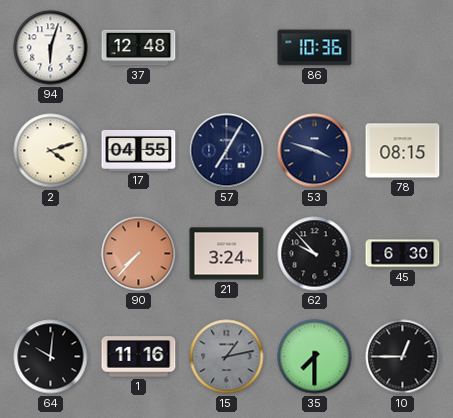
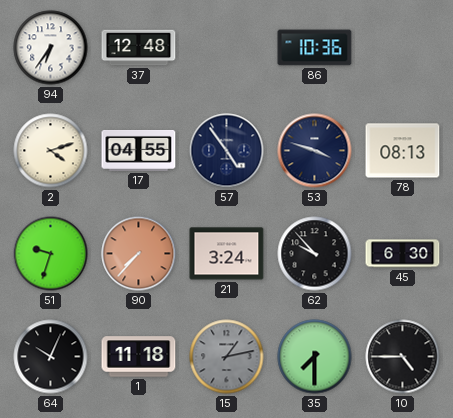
94: 6:03 -> 6:36
57: 7:05 -> 4:54
78: 08:15 -> 08:13
51: none -> 9:33
64: 10:01 -> 10:04
1: 11:16 -> 11:18
10: 12:45 -> 4:45
